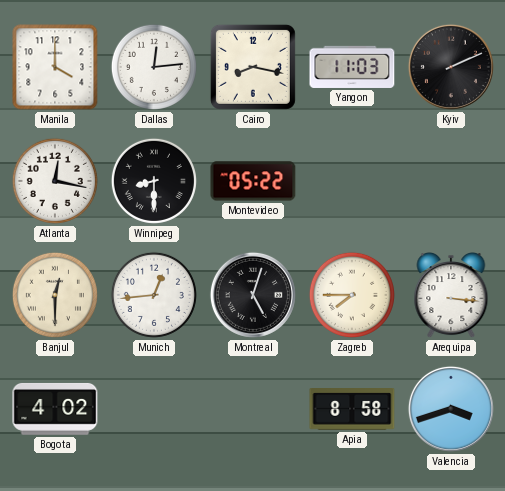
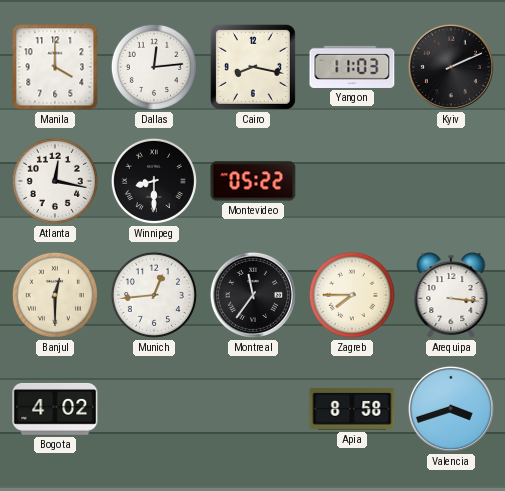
Montreal: 5:03 -> 11:36
